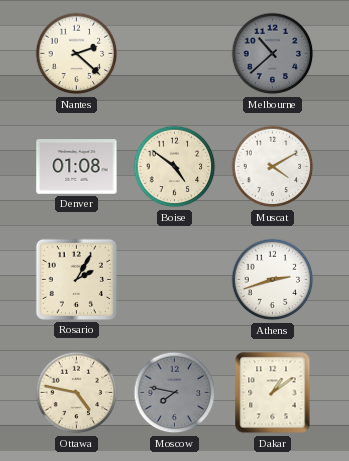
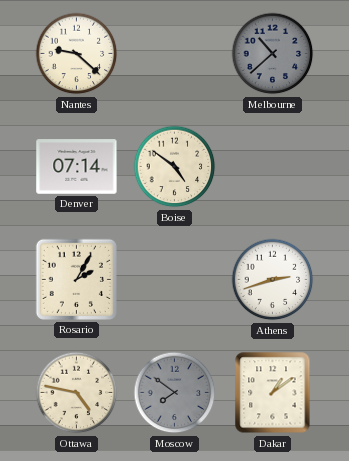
Nantes: 2:22 -> 9:22
Denver: 01:08 -> 07:14
Muscat: 4:10 -> none
Moscow: 7:47 -> 7:51
